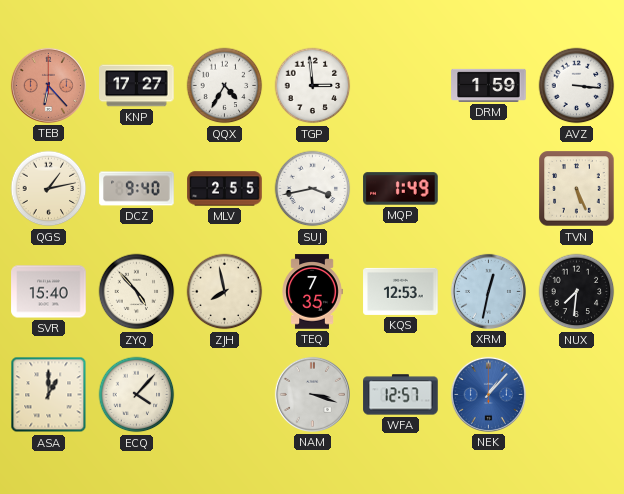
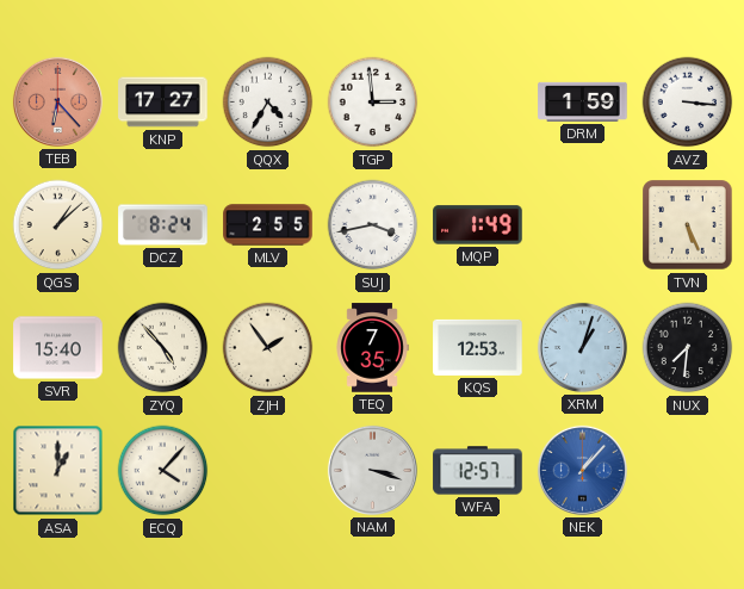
QGS: 1:13 -> 1:08
DCZ: 9:40 -> 8:24
ZJH: 7:58 -> 1:54
XRM: 12:32 -> 1:03
